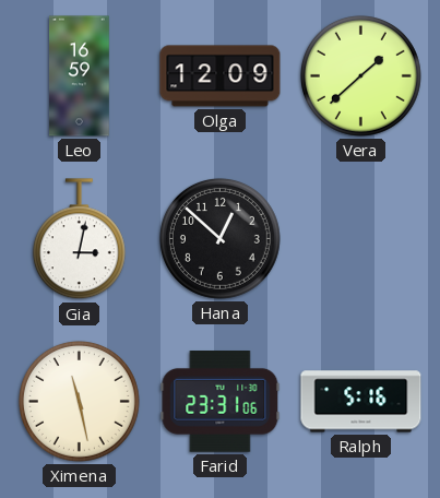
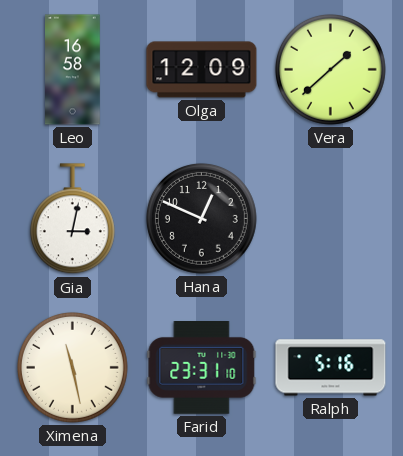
Leo: 16:59 -> 16:58
Hana: 12:52 -> 12:49
Farid: 23:31:06 -> 23:31:10
